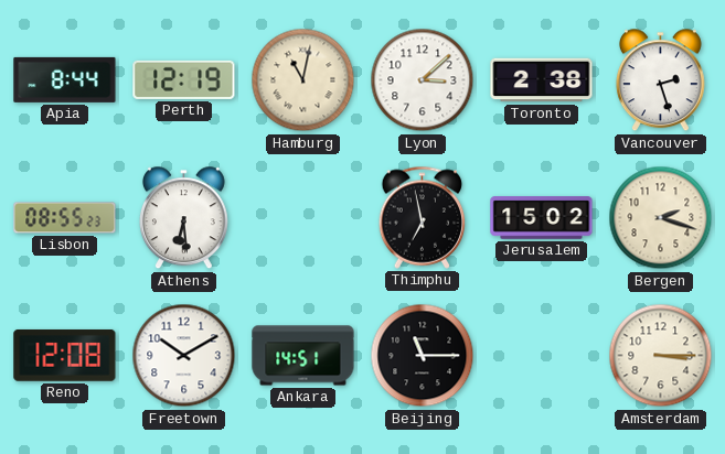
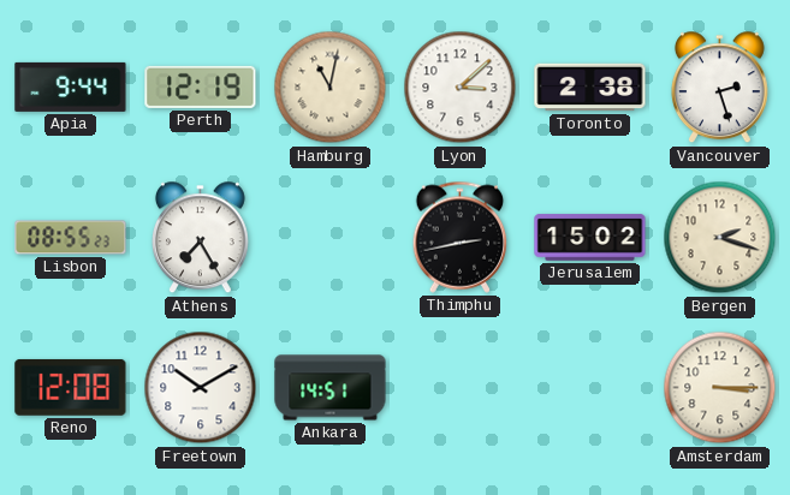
Apia: 8:44 -> 9:44
Athens: 6:29 -> 7:25
Thimphu: 6:58 -> 2:43
Beijing: 11:15 -> none
